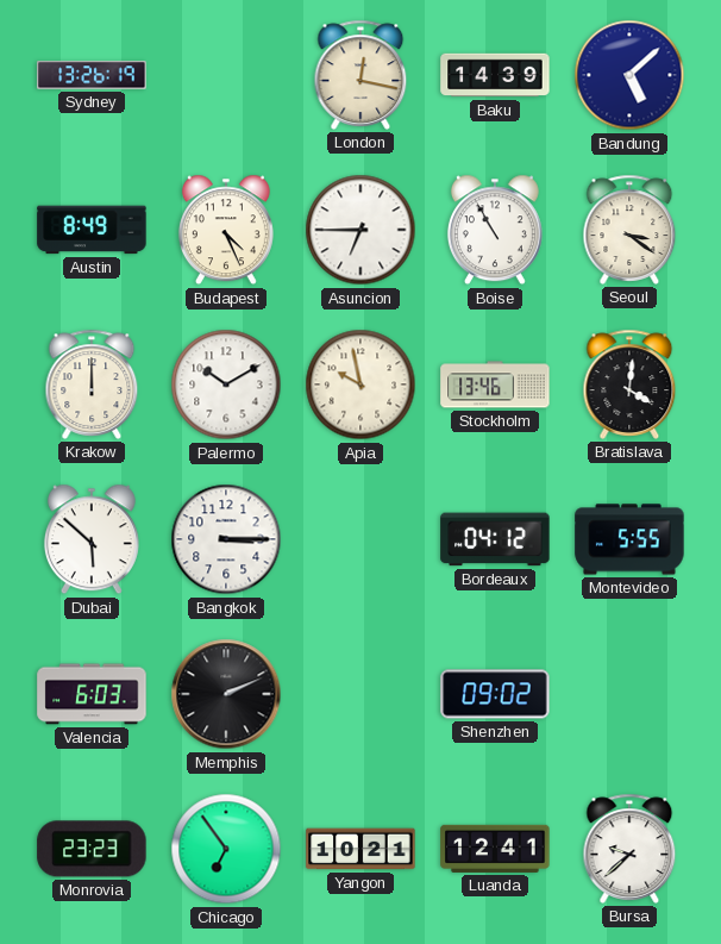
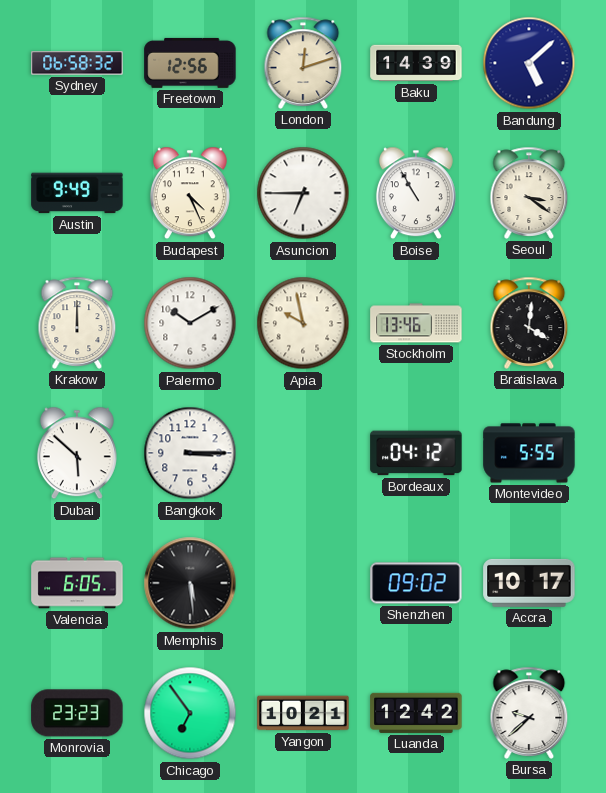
Sydney: 13:26 -> 06:58
Freetown: none -> 12:56
London: 12:17 -> 12:12
Austin: 8:49 -> 9:49
Valencia: 6:03 -> 6:05
Memphis: 2:11 -> 5:29
Accra: none -> 10:17
Luanda: 12:41 -> 12:42
